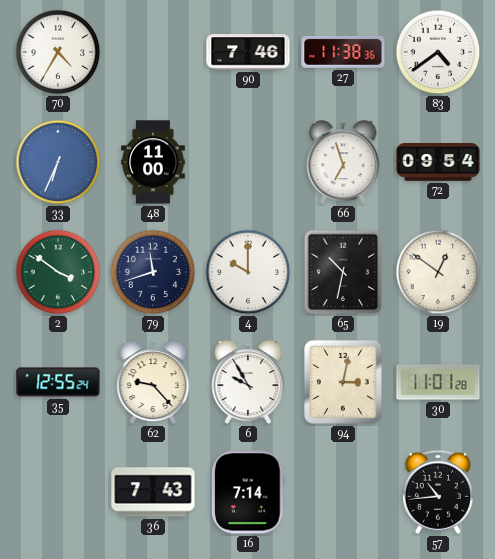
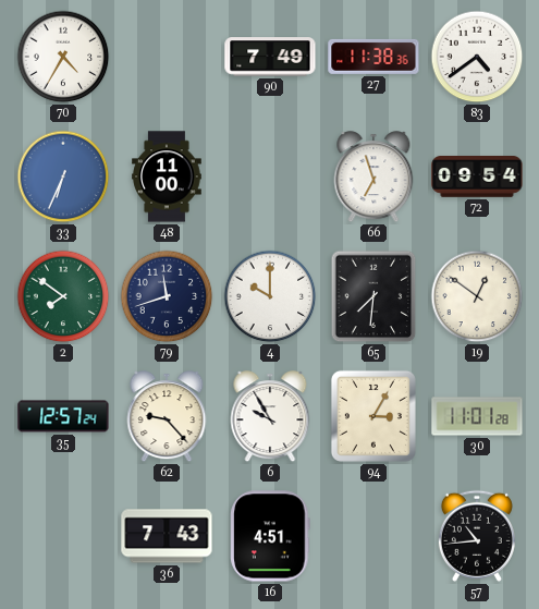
90: 7:46 -> 7:49
2: 3:51 -> 7:51
65: 10:32 -> 7:31
35: 12:55 -> 12:57
94: 3:02 -> 3:05
16: 7:14 -> 4:51
